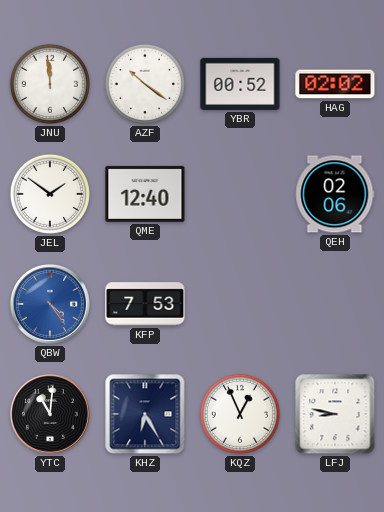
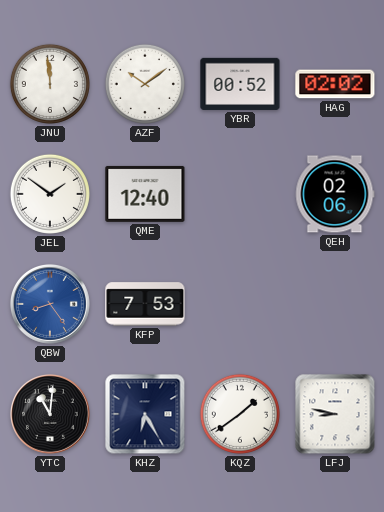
AZF: 10:21 -> 10:09
QBW: 4:24 -> 8:24
KQZ: 12:56 -> 1:39
